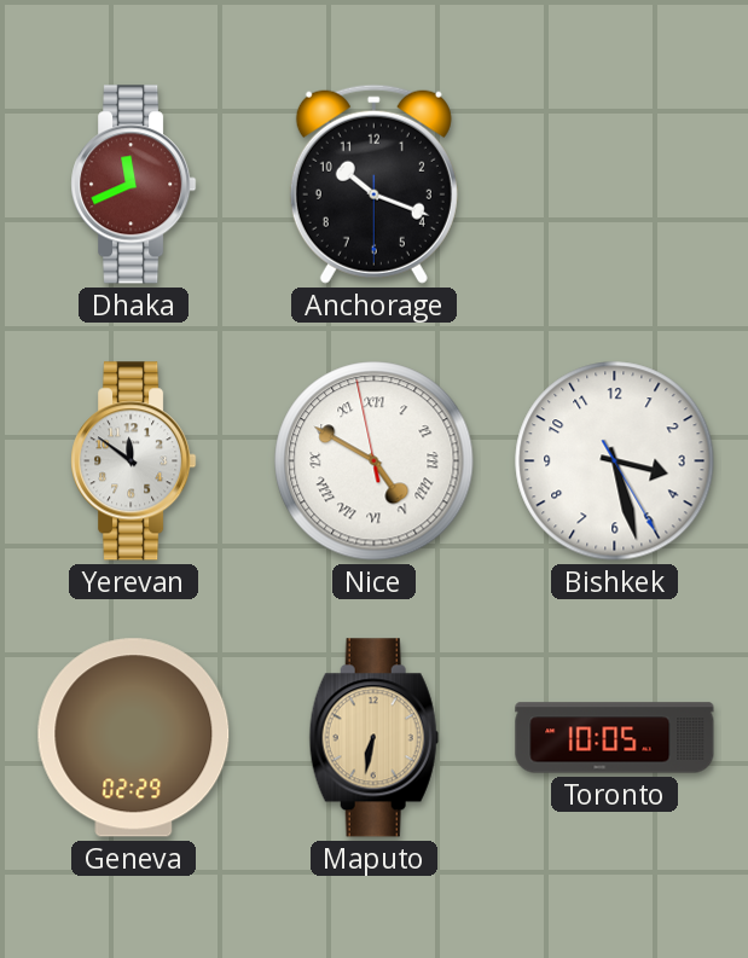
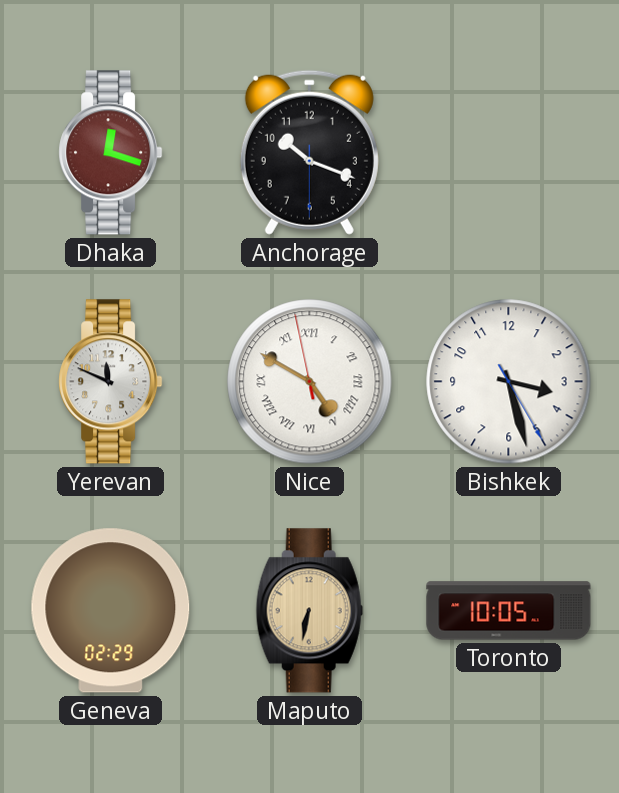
Dhaka: 11:41 -> 12:18
Yerevan: 11:51 -> 11:49
